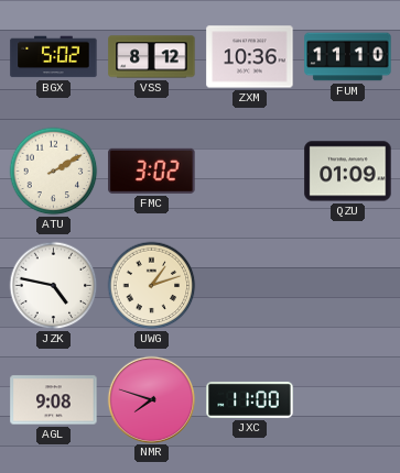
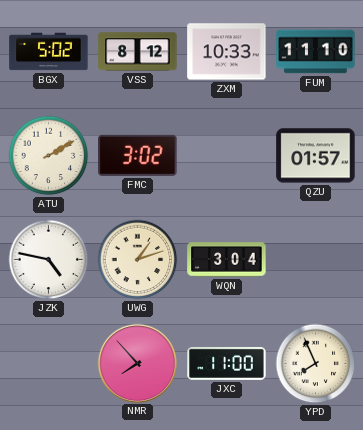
ZXM: 10:36 -> 10:33
QZU: 01:09 -> 01:57
WQN: none -> 3:04
AGL: 9:08 -> none
NMR: 7:48 -> 7:53
YPD: none -> 7:56
